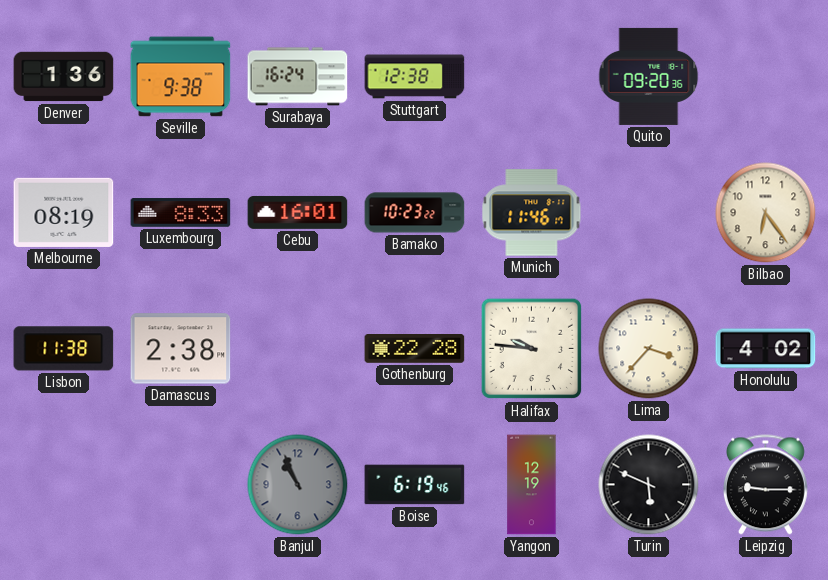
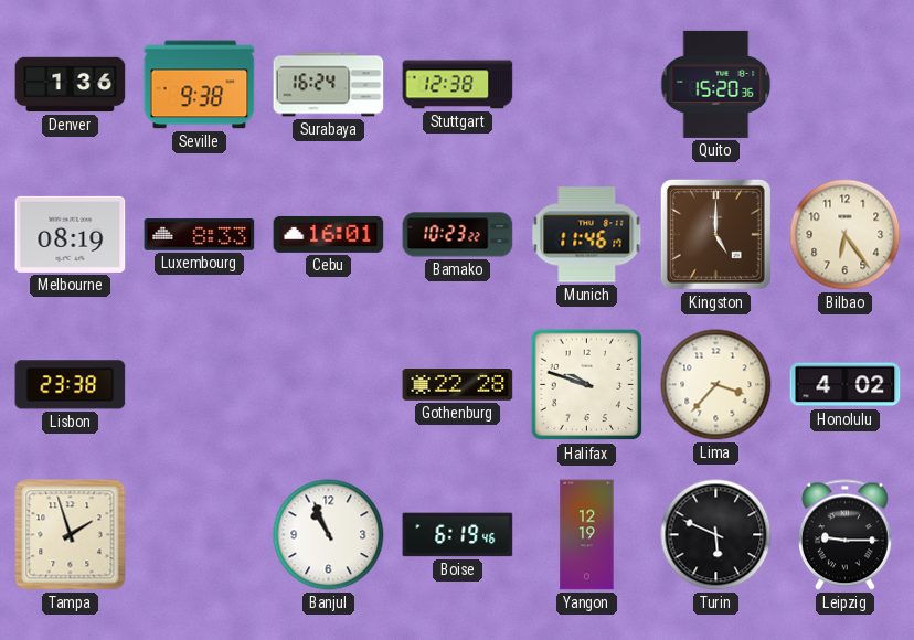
Quito: 09:20 -> 15:20
Kingston: none -> 5:00
Lisbon: 11:38 -> 23:38
Damascus: 2:38 -> none
Halifax: 9:46 -> 9:48
Tampa: none -> 1:57
Banjul dial: grey -> white
